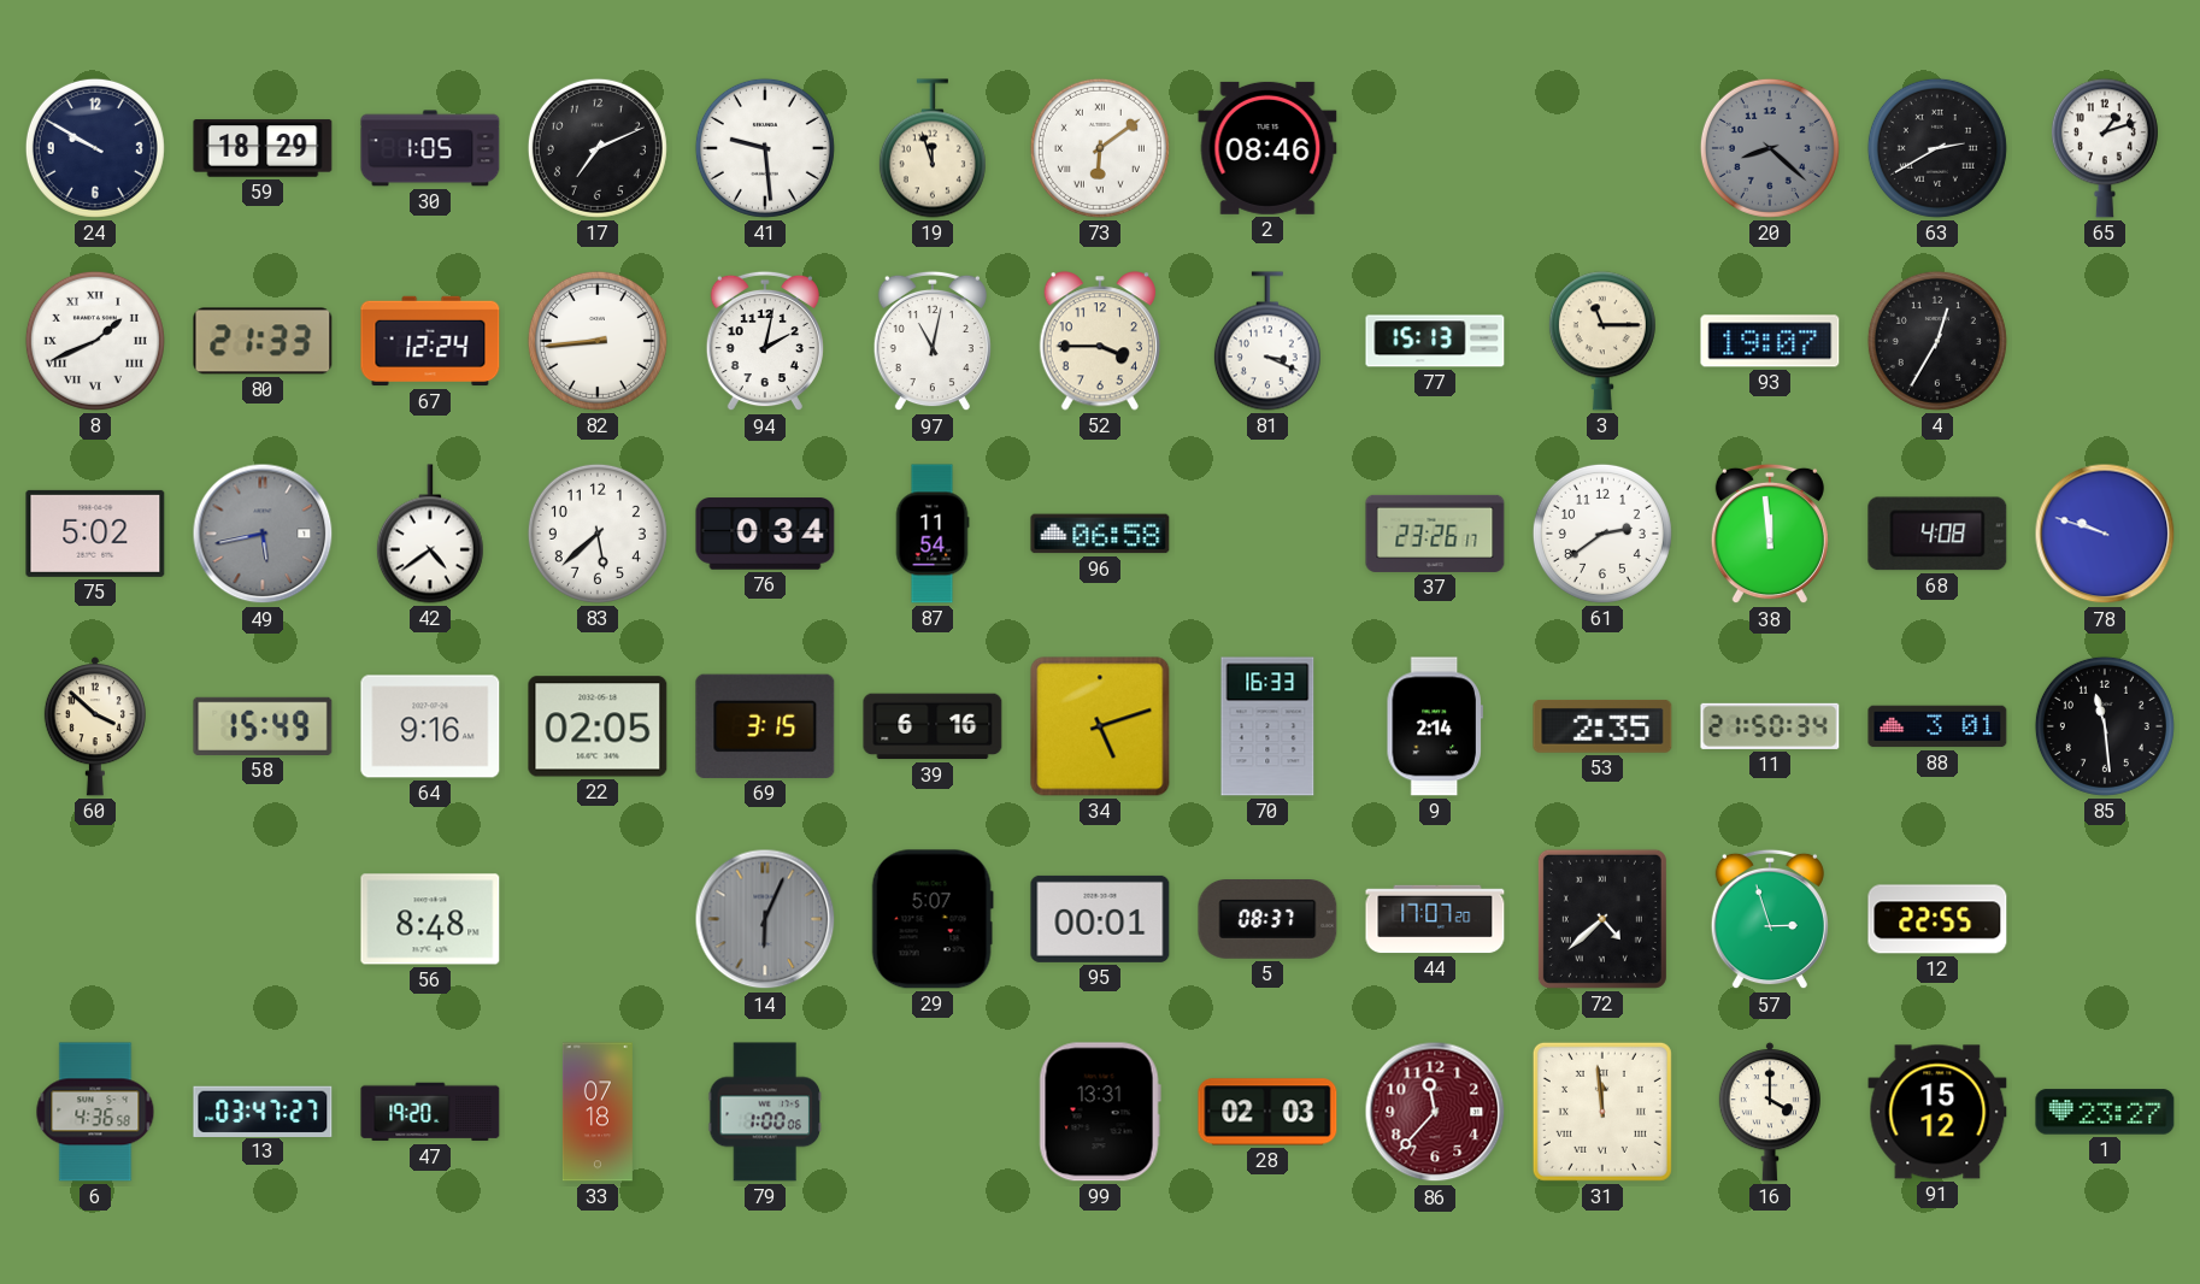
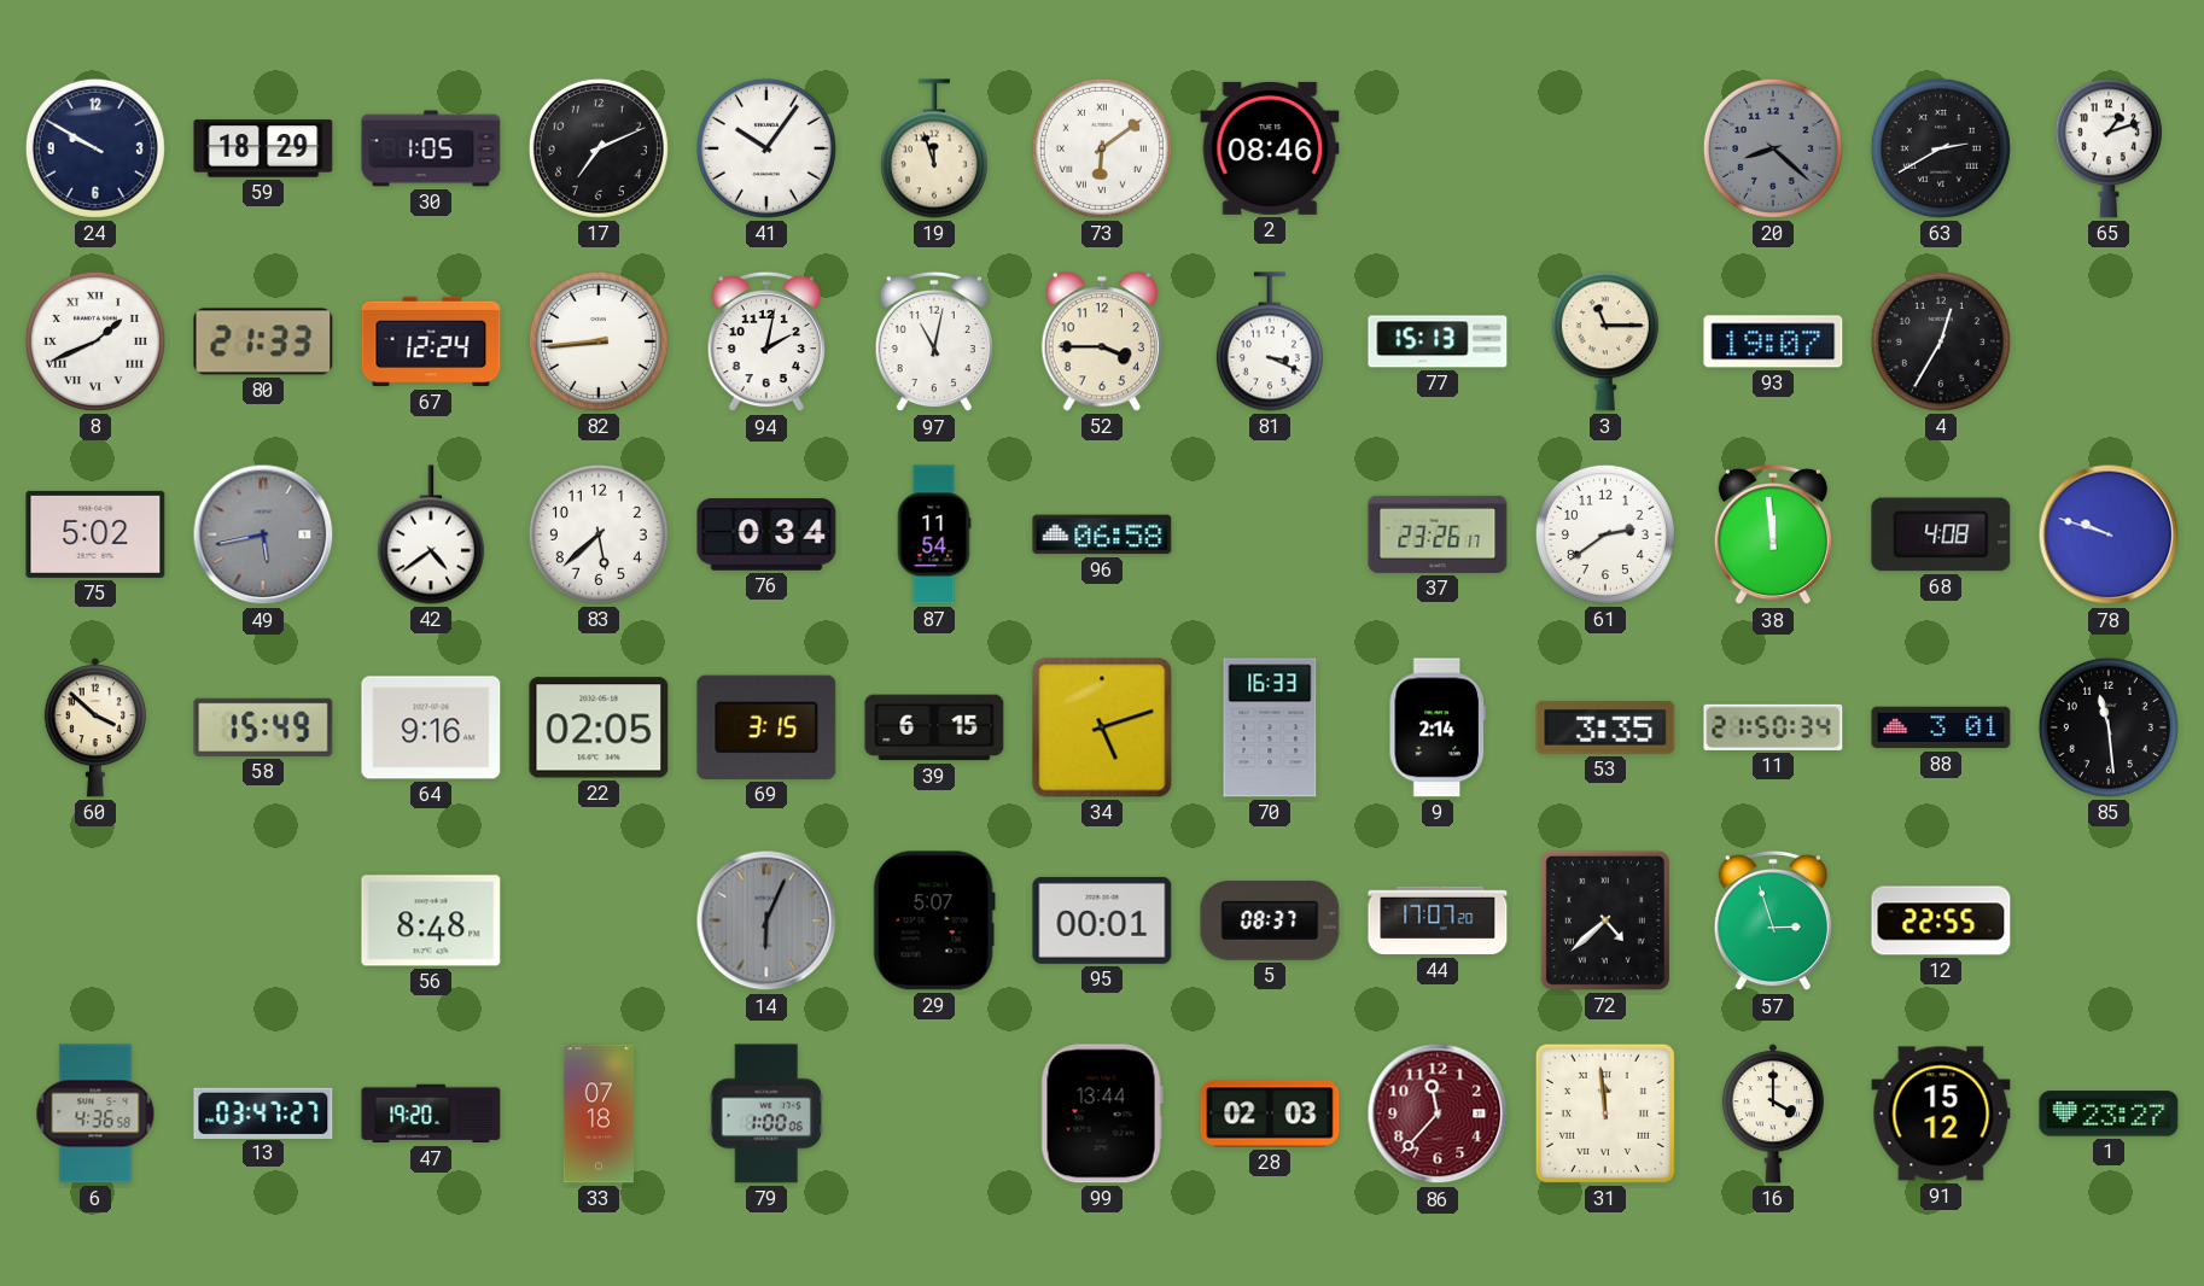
41: 9:29 -> 10:06
39: 6:16 -> 6:15
53: 2:35 -> 3:35
99: 13:31 -> 13:44
